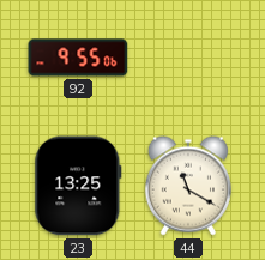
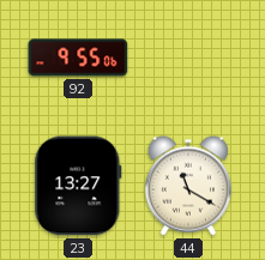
23: 13:25 -> 13:27
